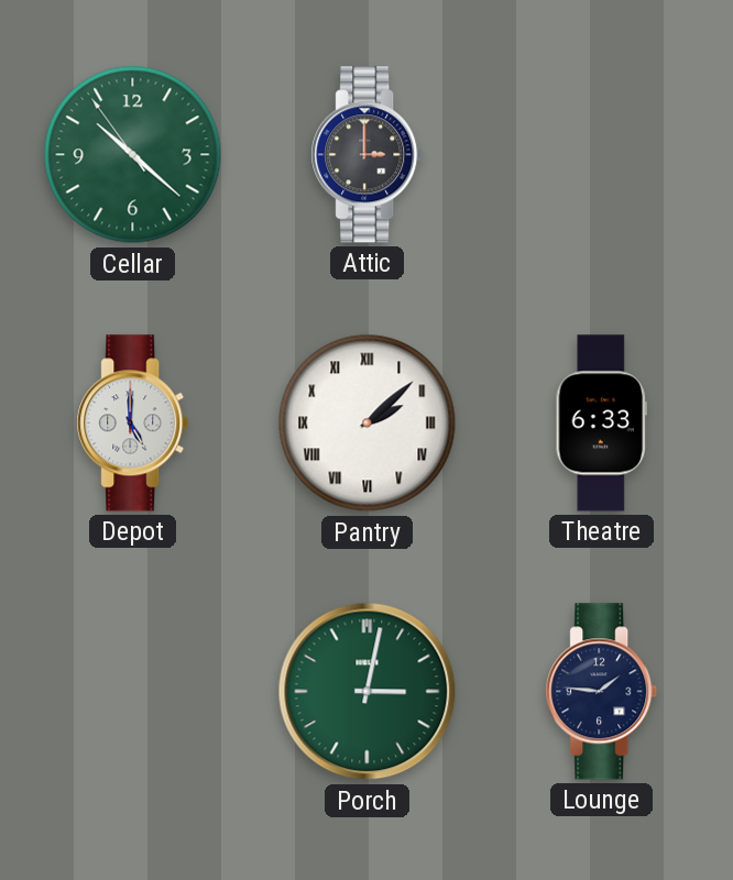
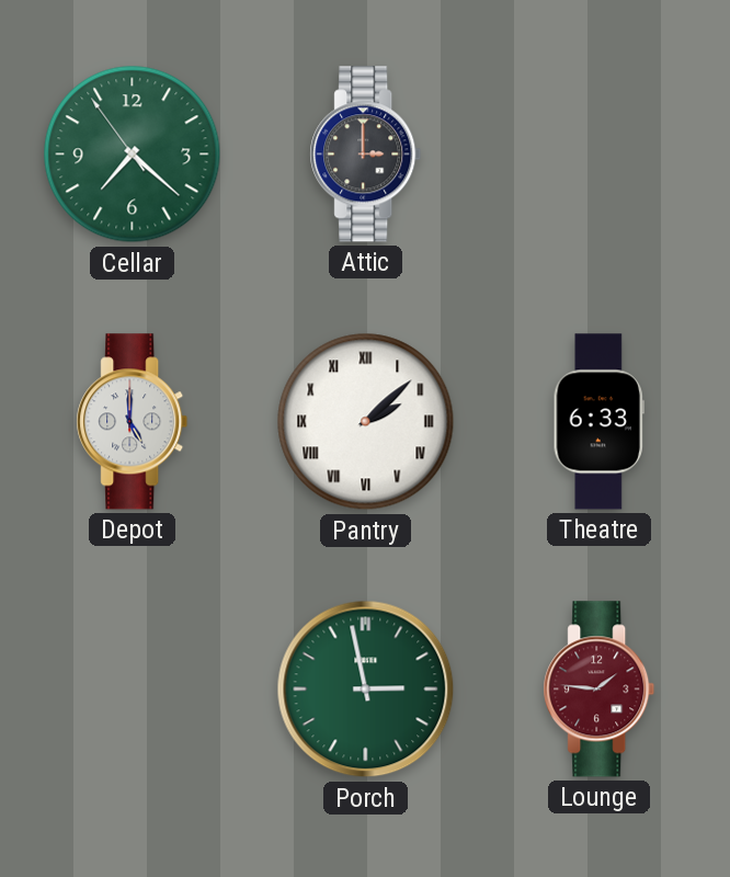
Cellar: 10:21 -> 7:21
Porch: 3:02 -> 2:58
Lounge dial: navy -> burgundy
